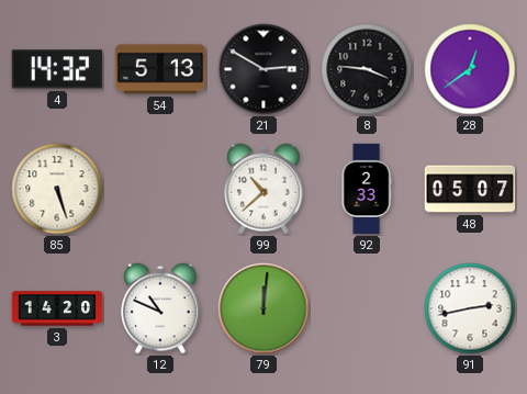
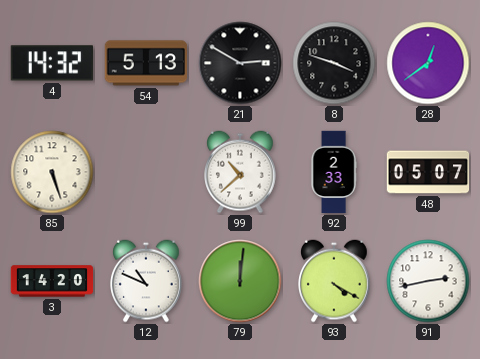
8: 3:46 -> 3:48
93: none -> 4:20
